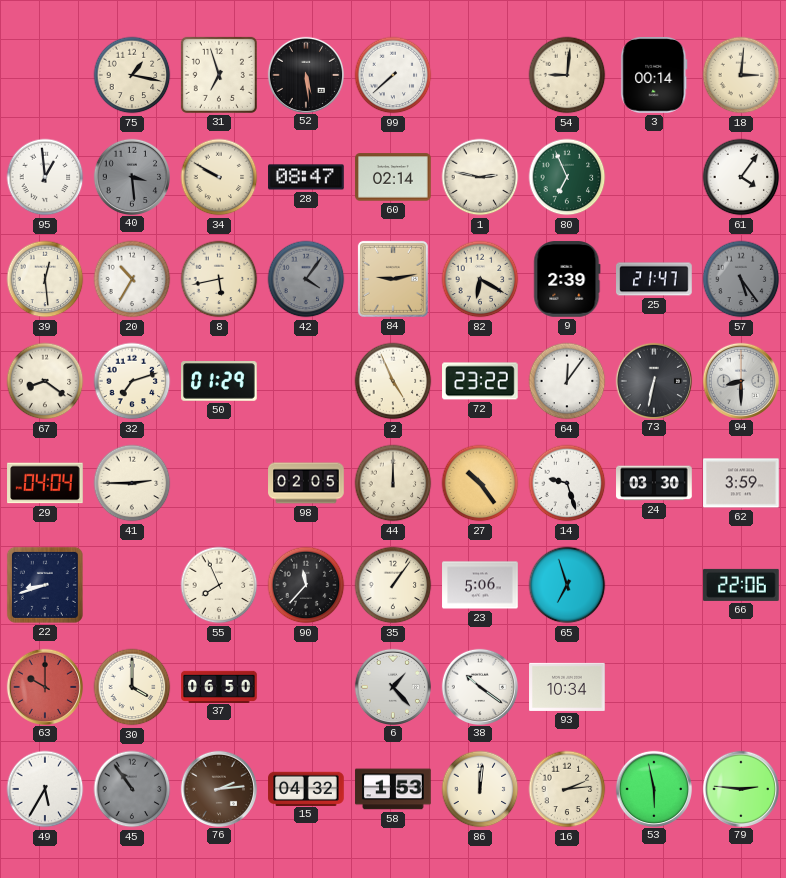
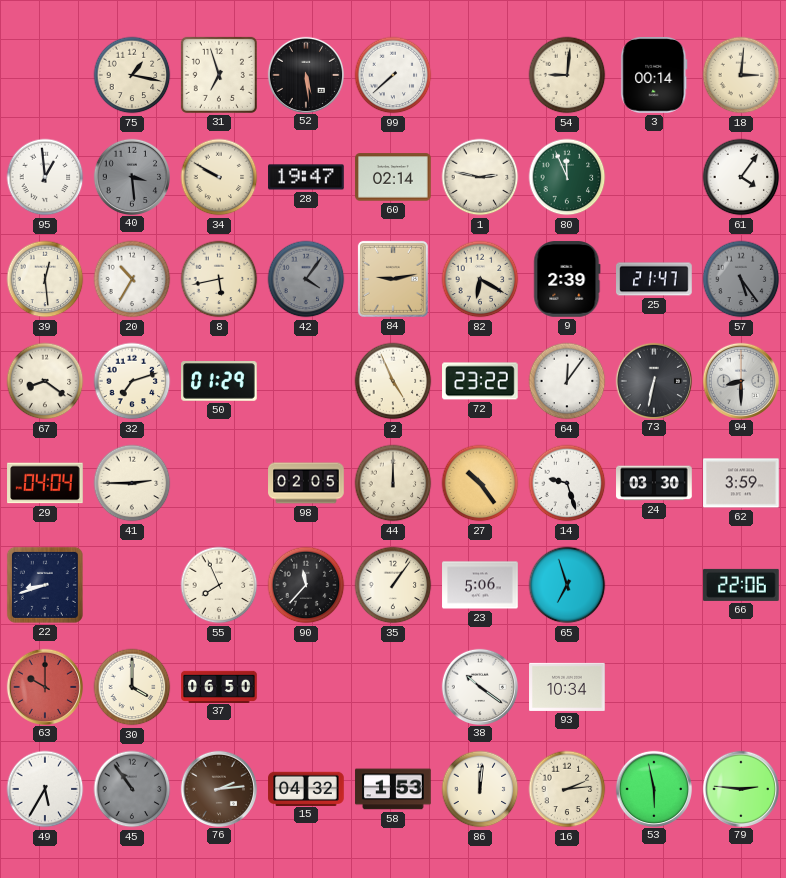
28: 08:47 -> 19:47
80: 6:56 -> 11:56
6: 1:23 -> none
